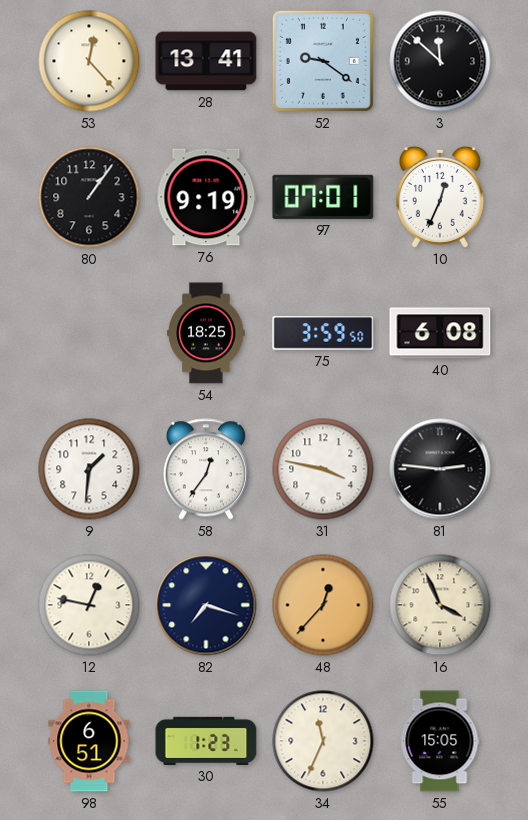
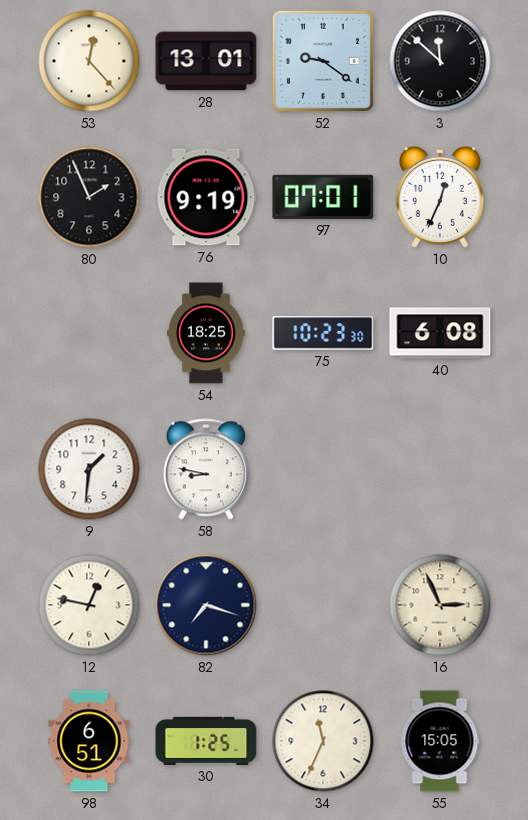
28: 13:41 -> 13:01
80: 1:06 -> 1:56
75: 3:59 -> 10:23
58: 12:36 -> 8:47
31: 3:47 -> none
81: 2:46 -> none
48: 12:37 -> none
16: 3:56 -> 2:56
30: 1:23 -> 1:25
